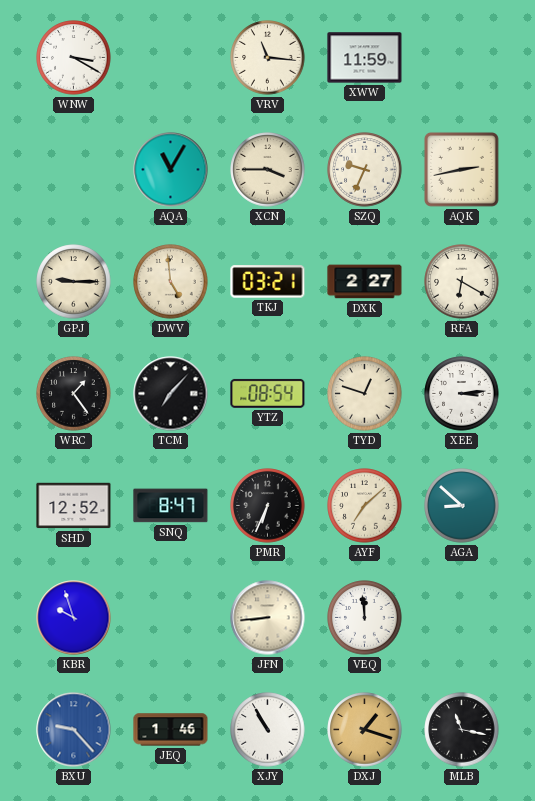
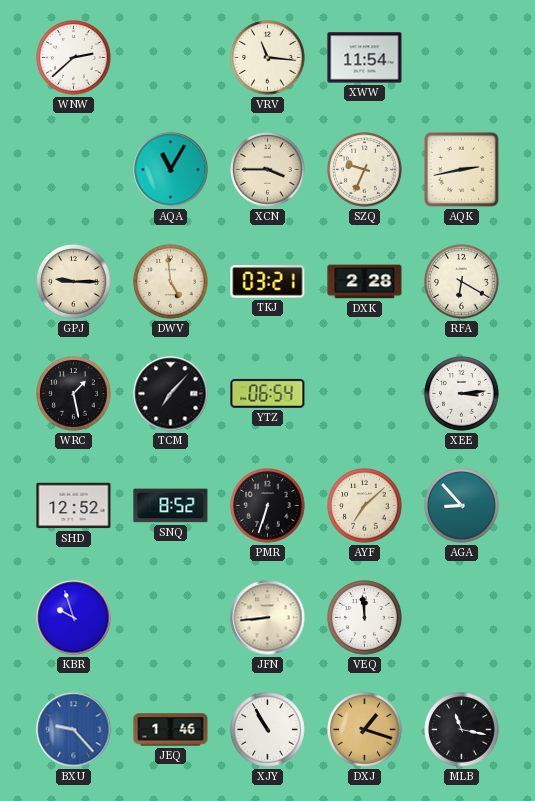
WNW: 3:20 -> 2:38
XWW: 11:59 -> 11:54
DXK: 2:27 -> 2:28
WRC: 1:24 -> 1:28
YTZ: 08:54 -> 06:54
TYD: 12:48 -> none
SNQ: 8:47 -> 8:52
PMR: 6:34 -> 6:33
AGA: 8:52 -> 8:53
